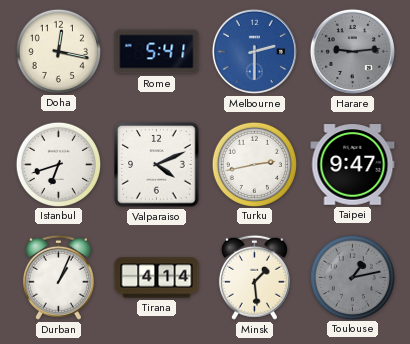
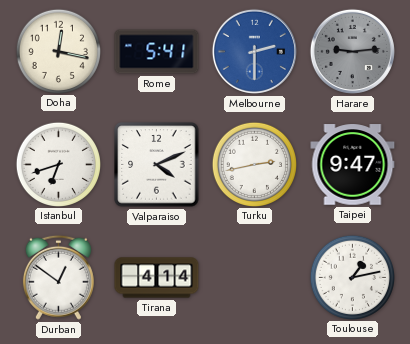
Durban: 1:04 -> 12:51
Minsk: 1:29 -> none
Toulouse dial: grey -> white
